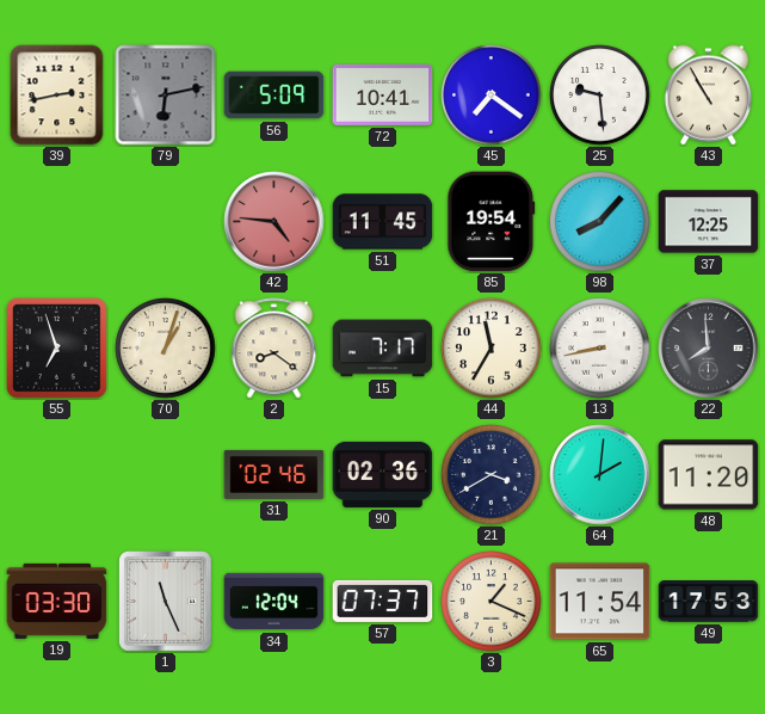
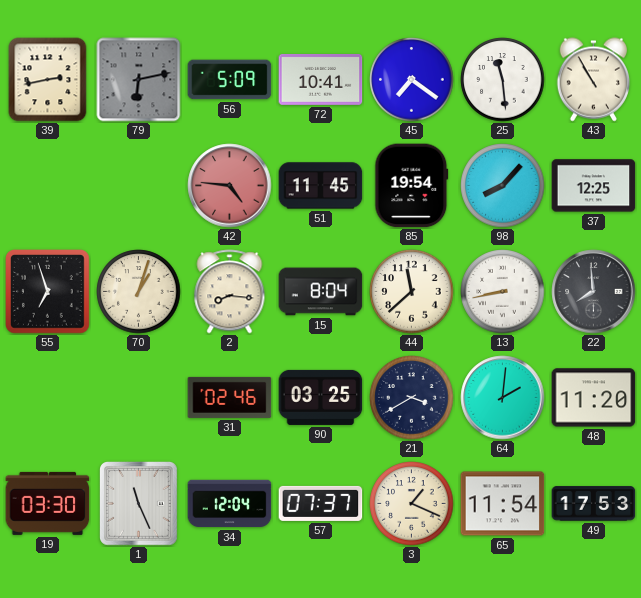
25: 9:29 -> 11:29
2: 8:21 -> 8:16
15: 7:17 -> 8:04
44: 11:35 -> 11:38
90: 02:36 -> 03:25
